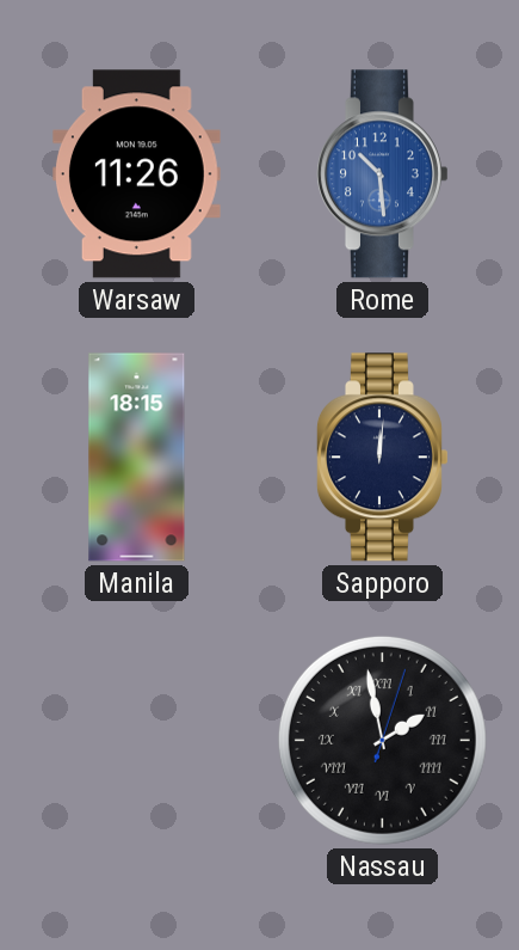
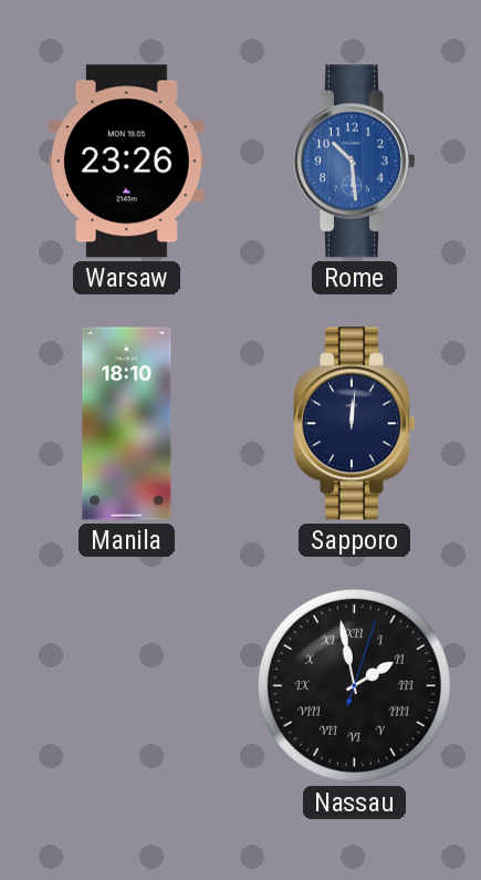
Warsaw: 11:26 -> 23:26
Manila: 18:15 -> 18:10
